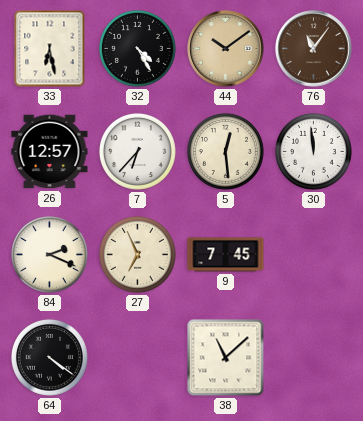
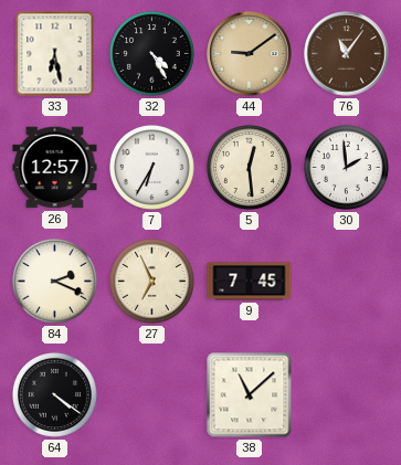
44: 10:09 -> 9:09
7: 6:37 -> 6:35
30: 11:59 -> 1:59
